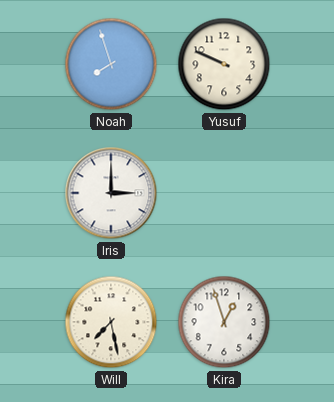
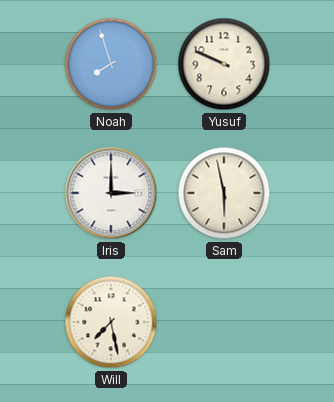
Sam: none -> 5:58
Kira: 12:57 -> none
